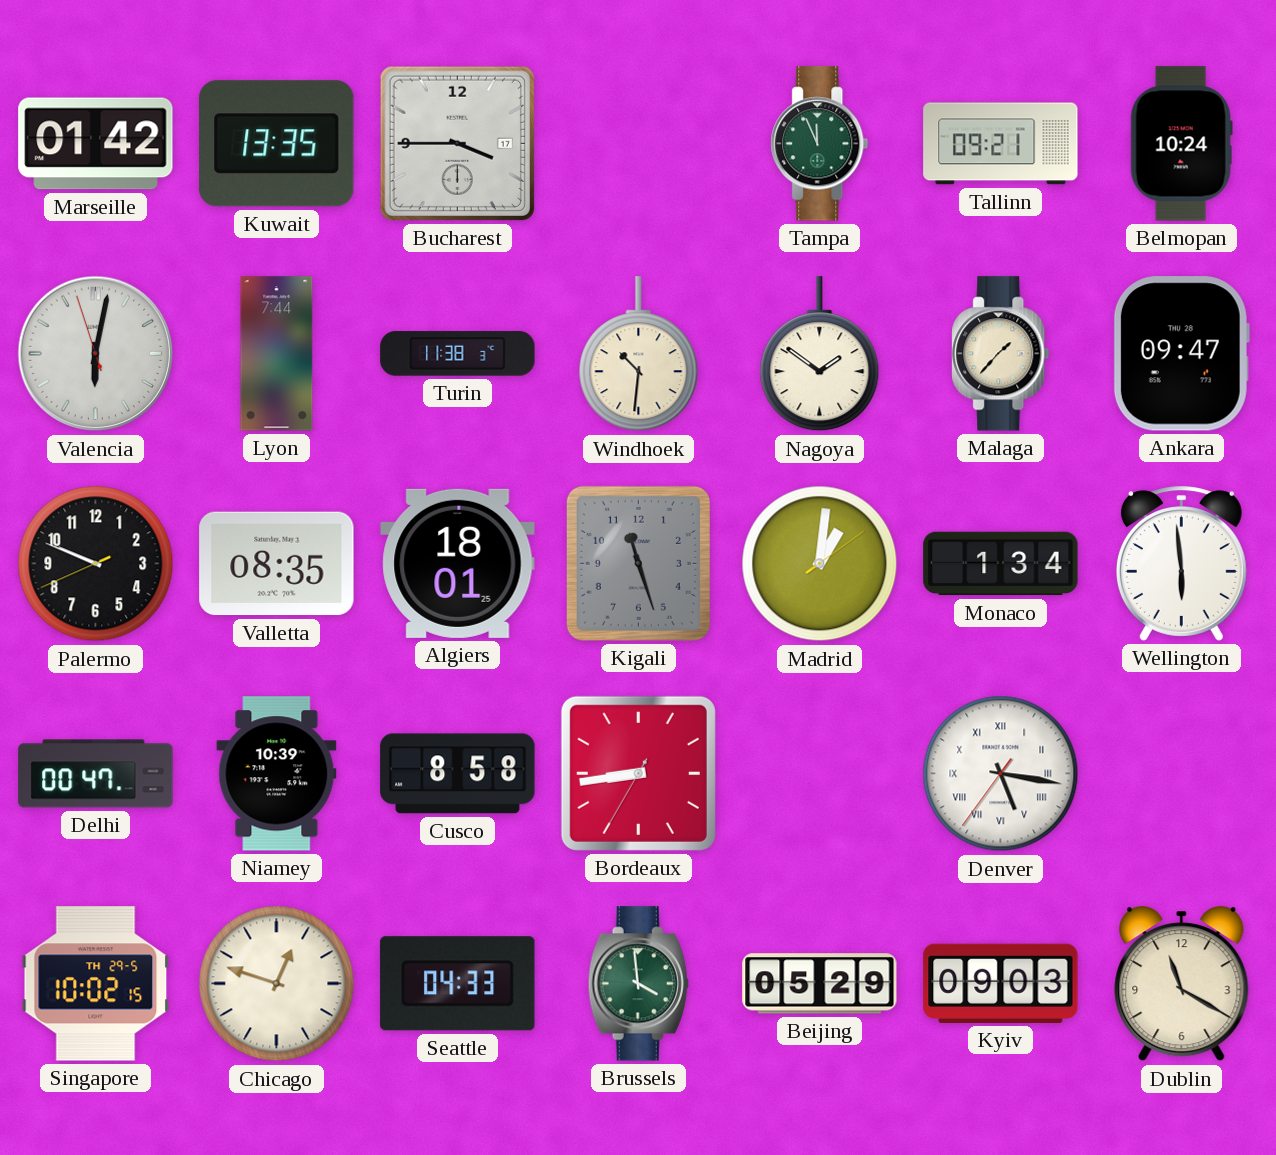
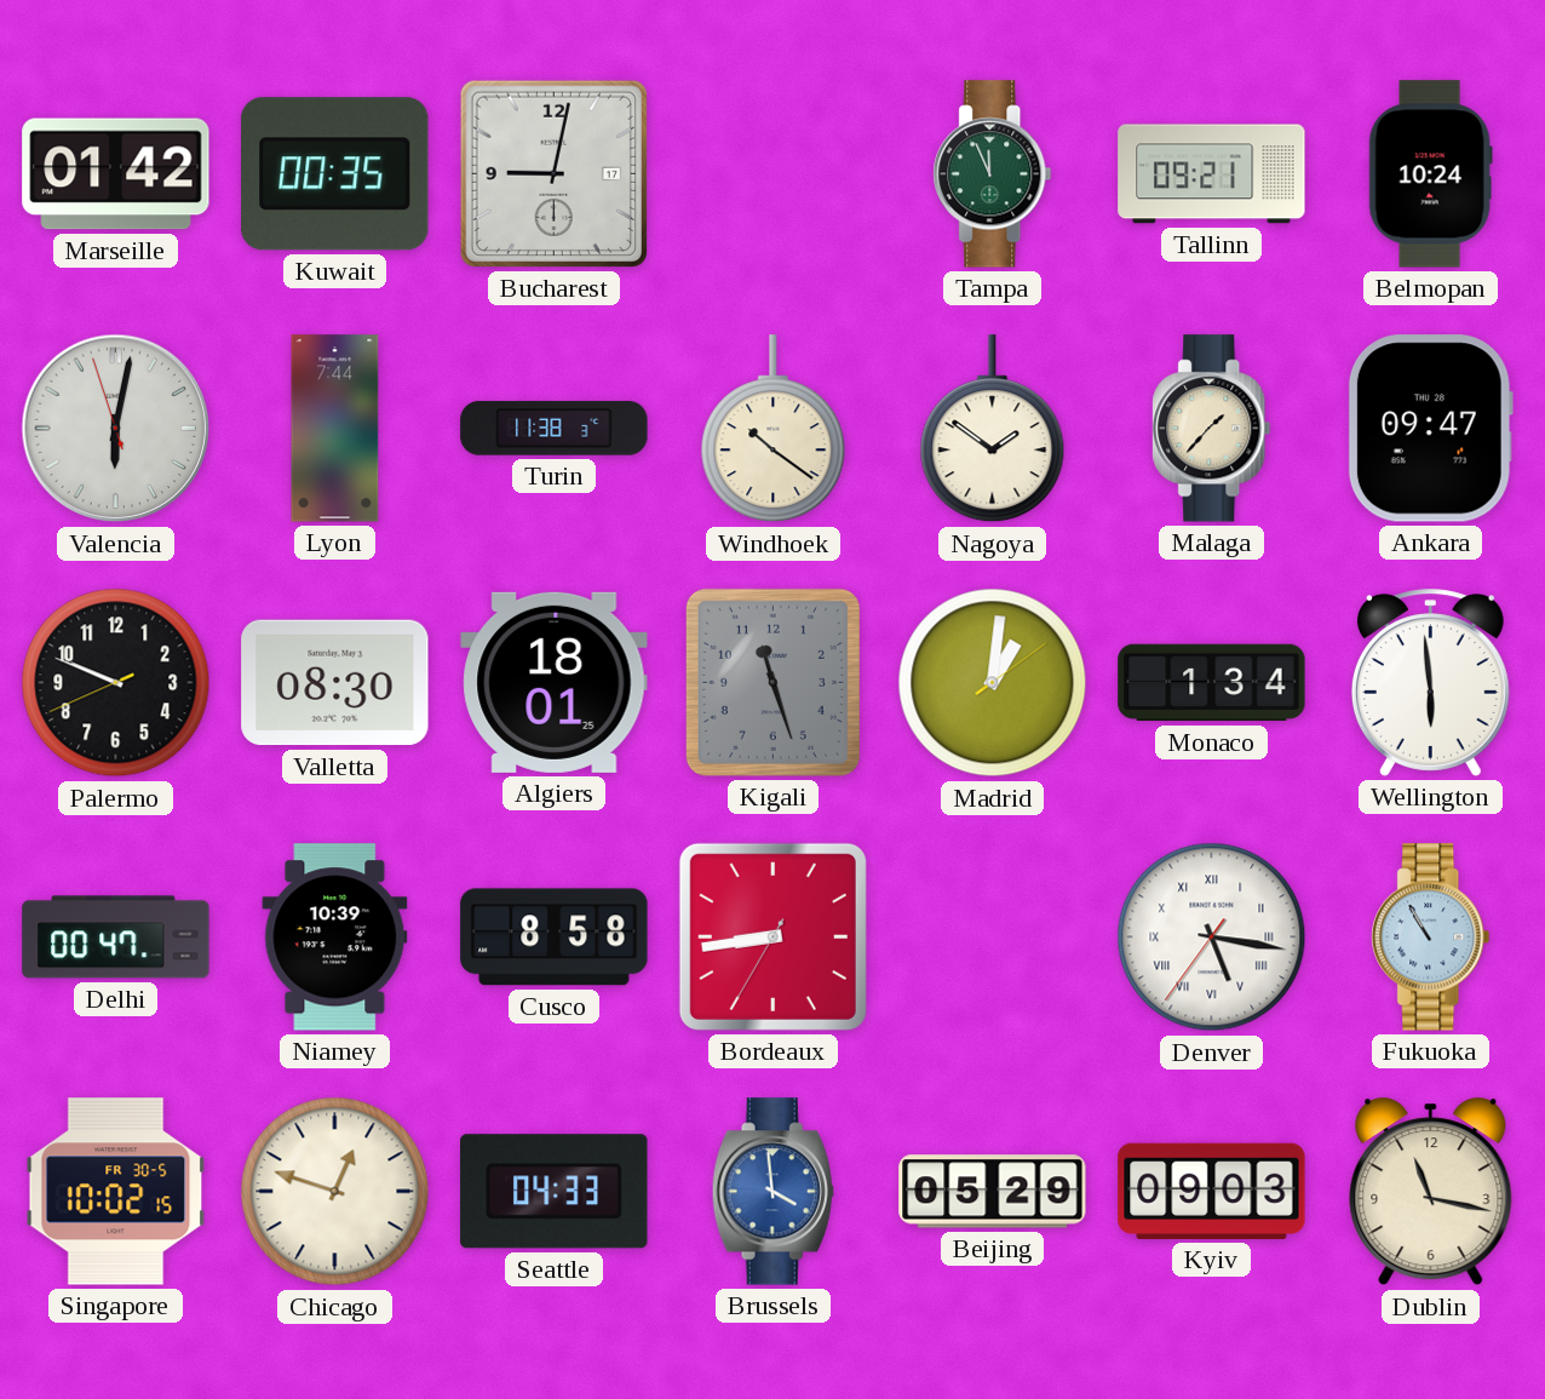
Kuwait: 13:35 -> 00:35
Bucharest: 3:45 -> 9:02
Windhoek: 10:31 -> 10:21
Valletta: 08:35 -> 08:30
Fukuoka: none -> 10:55
Singapore date: TH 29-5 -> FR 30-5
Brussels dial: green -> blue
Dublin: 11:20 -> 11:17
